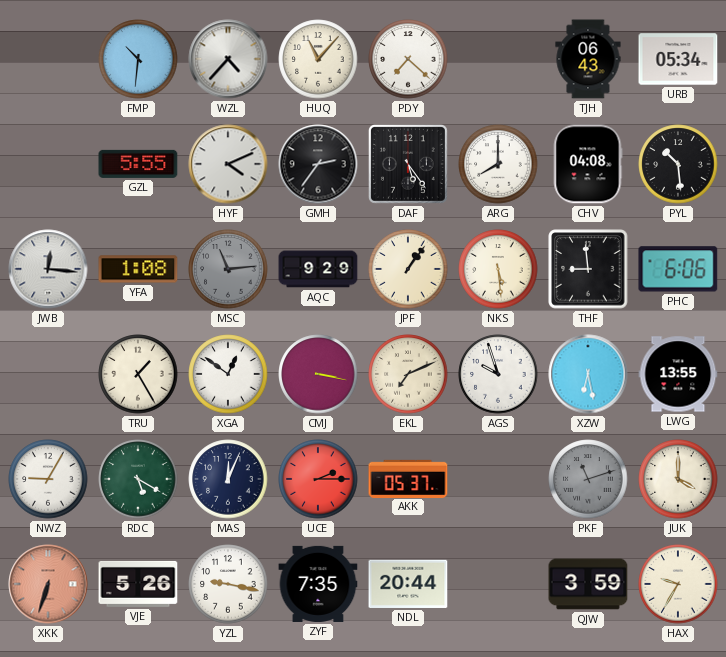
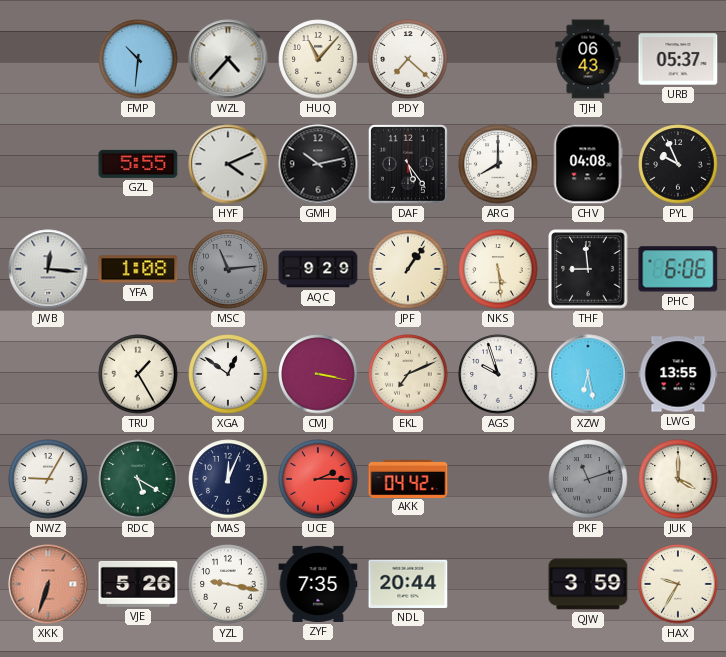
URB: 05:34 -> 05:37
GMH: 2:36 -> 10:13
PYL: 10:29 -> 9:56
AKK: 05:37 -> 04:42
